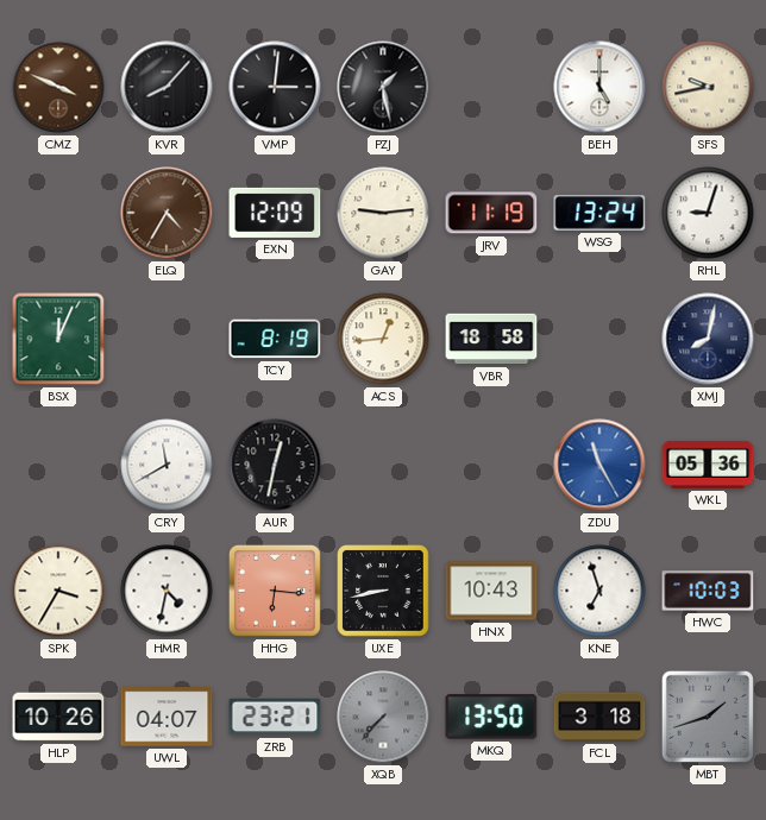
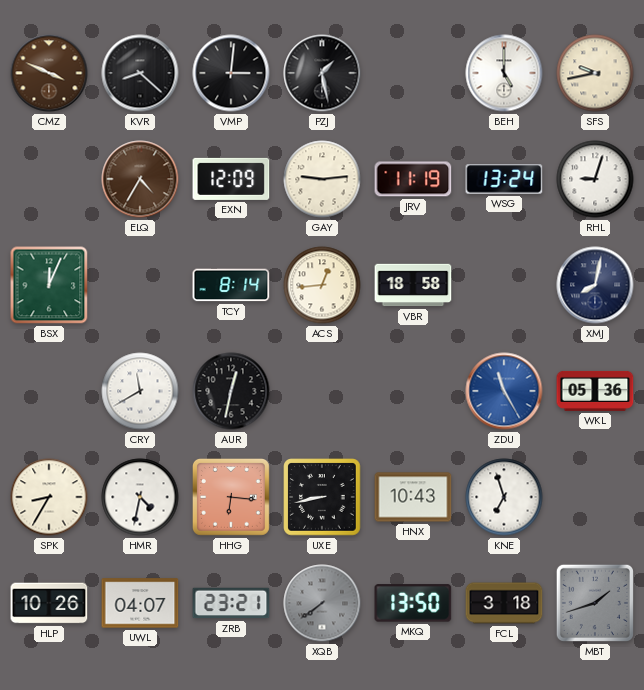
KVR: 8:07 -> 8:22
TCY: 8:19 -> 8:14
SPK: 3:35 -> 8:35
HWC: 10:03 -> none
XQB: 7:37 -> 7:39
